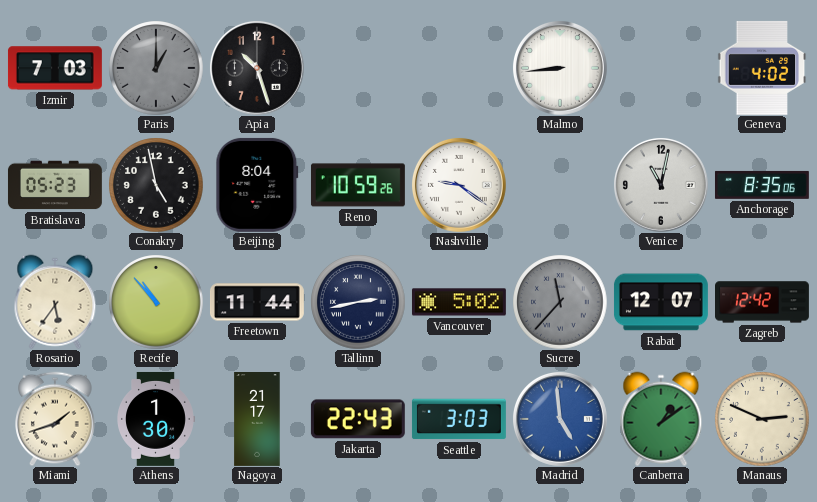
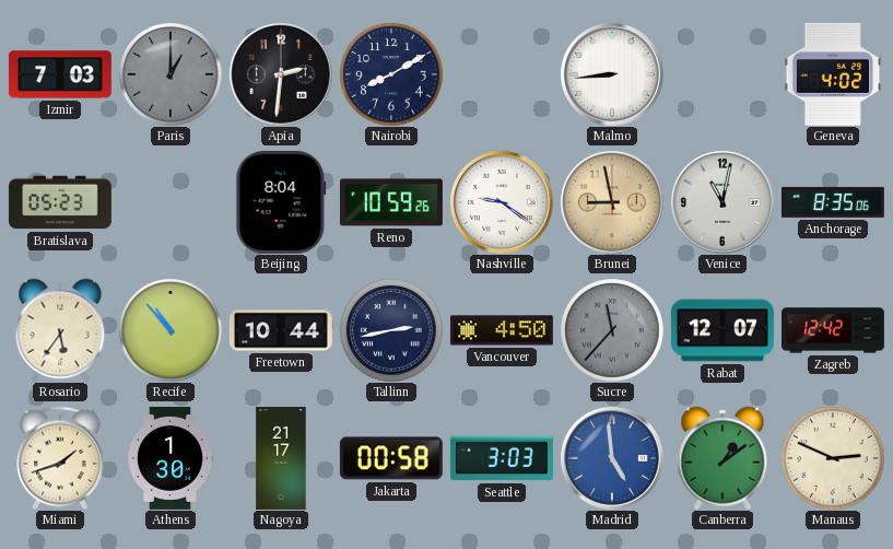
Apia: 10:27 -> 2:31
Nairobi: none -> 8:10
Conakry: 4:58 -> none
Brunei: none -> 8:58
Freetown: 11:44 -> 10:44
Vancouver: 5:02 -> 4:50
Jakarta: 22:43 -> 00:58
